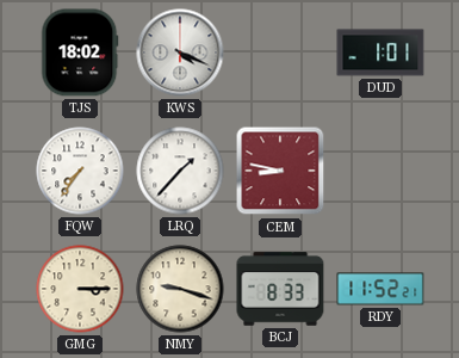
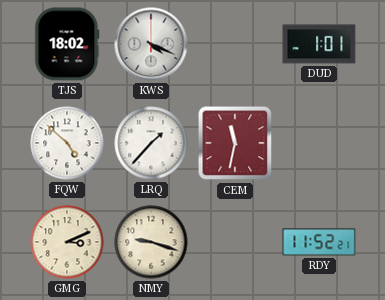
FQW: 7:36 -> 4:52
CEM: 8:47 -> 11:32
GMG: 3:15 -> 3:11
BCJ: 8:33 -> none
